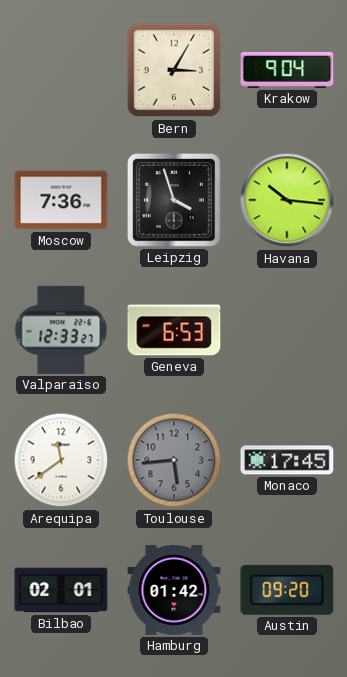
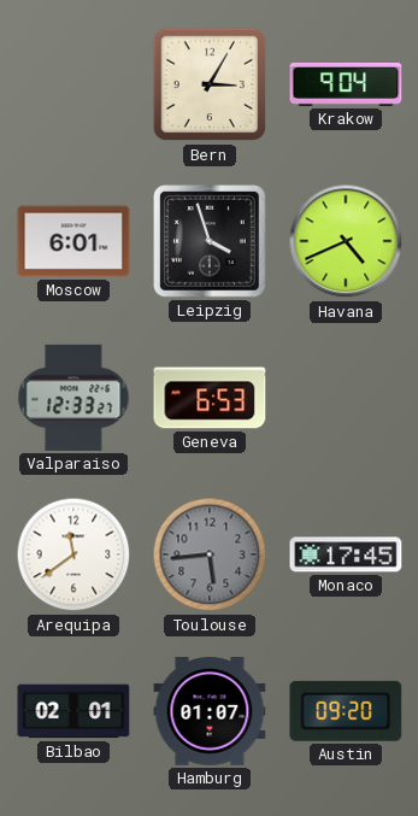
Moscow: 7:36 -> 6:01
Havana: 10:16 -> 4:41
Hamburg: 01:42 -> 01:07
